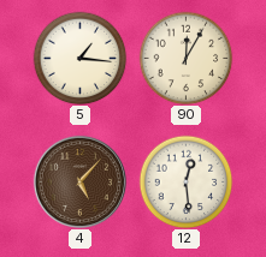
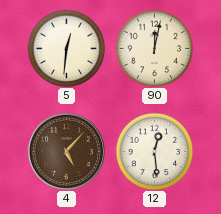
5: 1:16 -> 12:31
90: 12:05 -> 12:02
